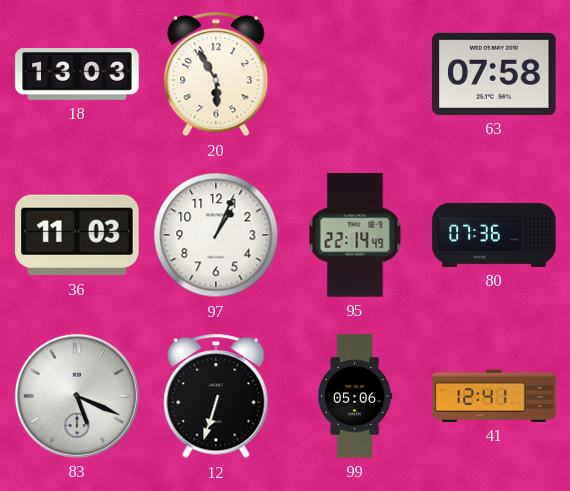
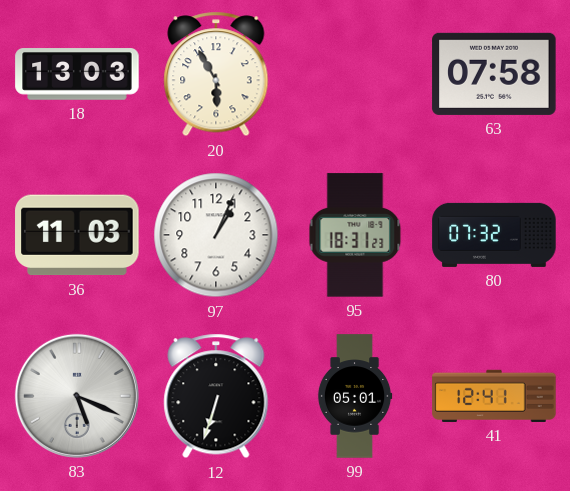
95: 22:14 -> 18:31
80: 07:36 -> 07:32
99: 05:06 -> 05:01
